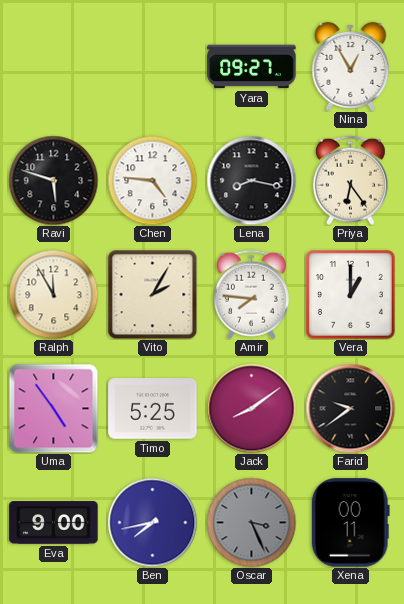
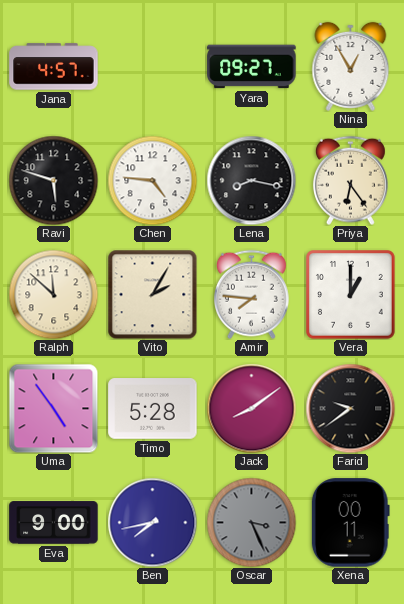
Jana: none -> 4:57
Ralph: 11:55 -> 11:52
Timo: 5:25 -> 5:28
